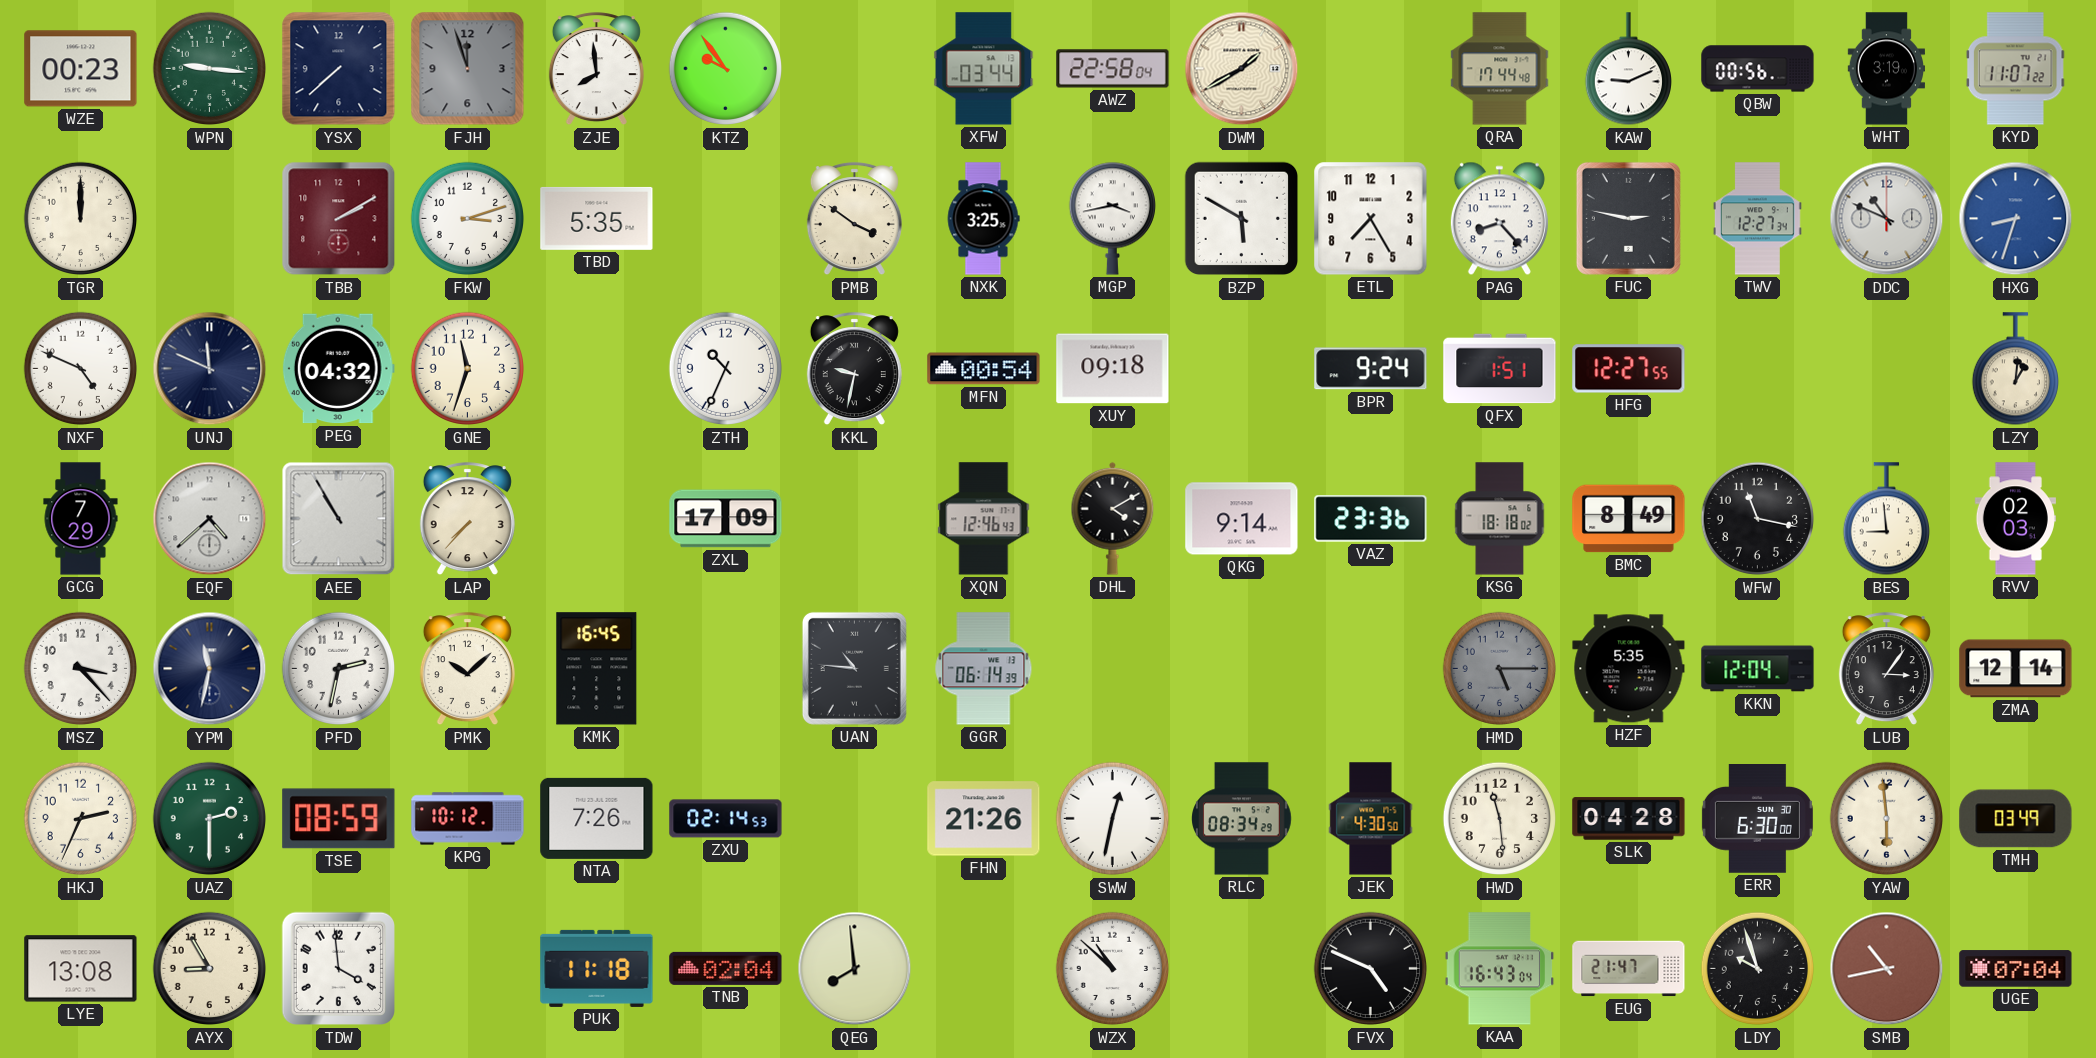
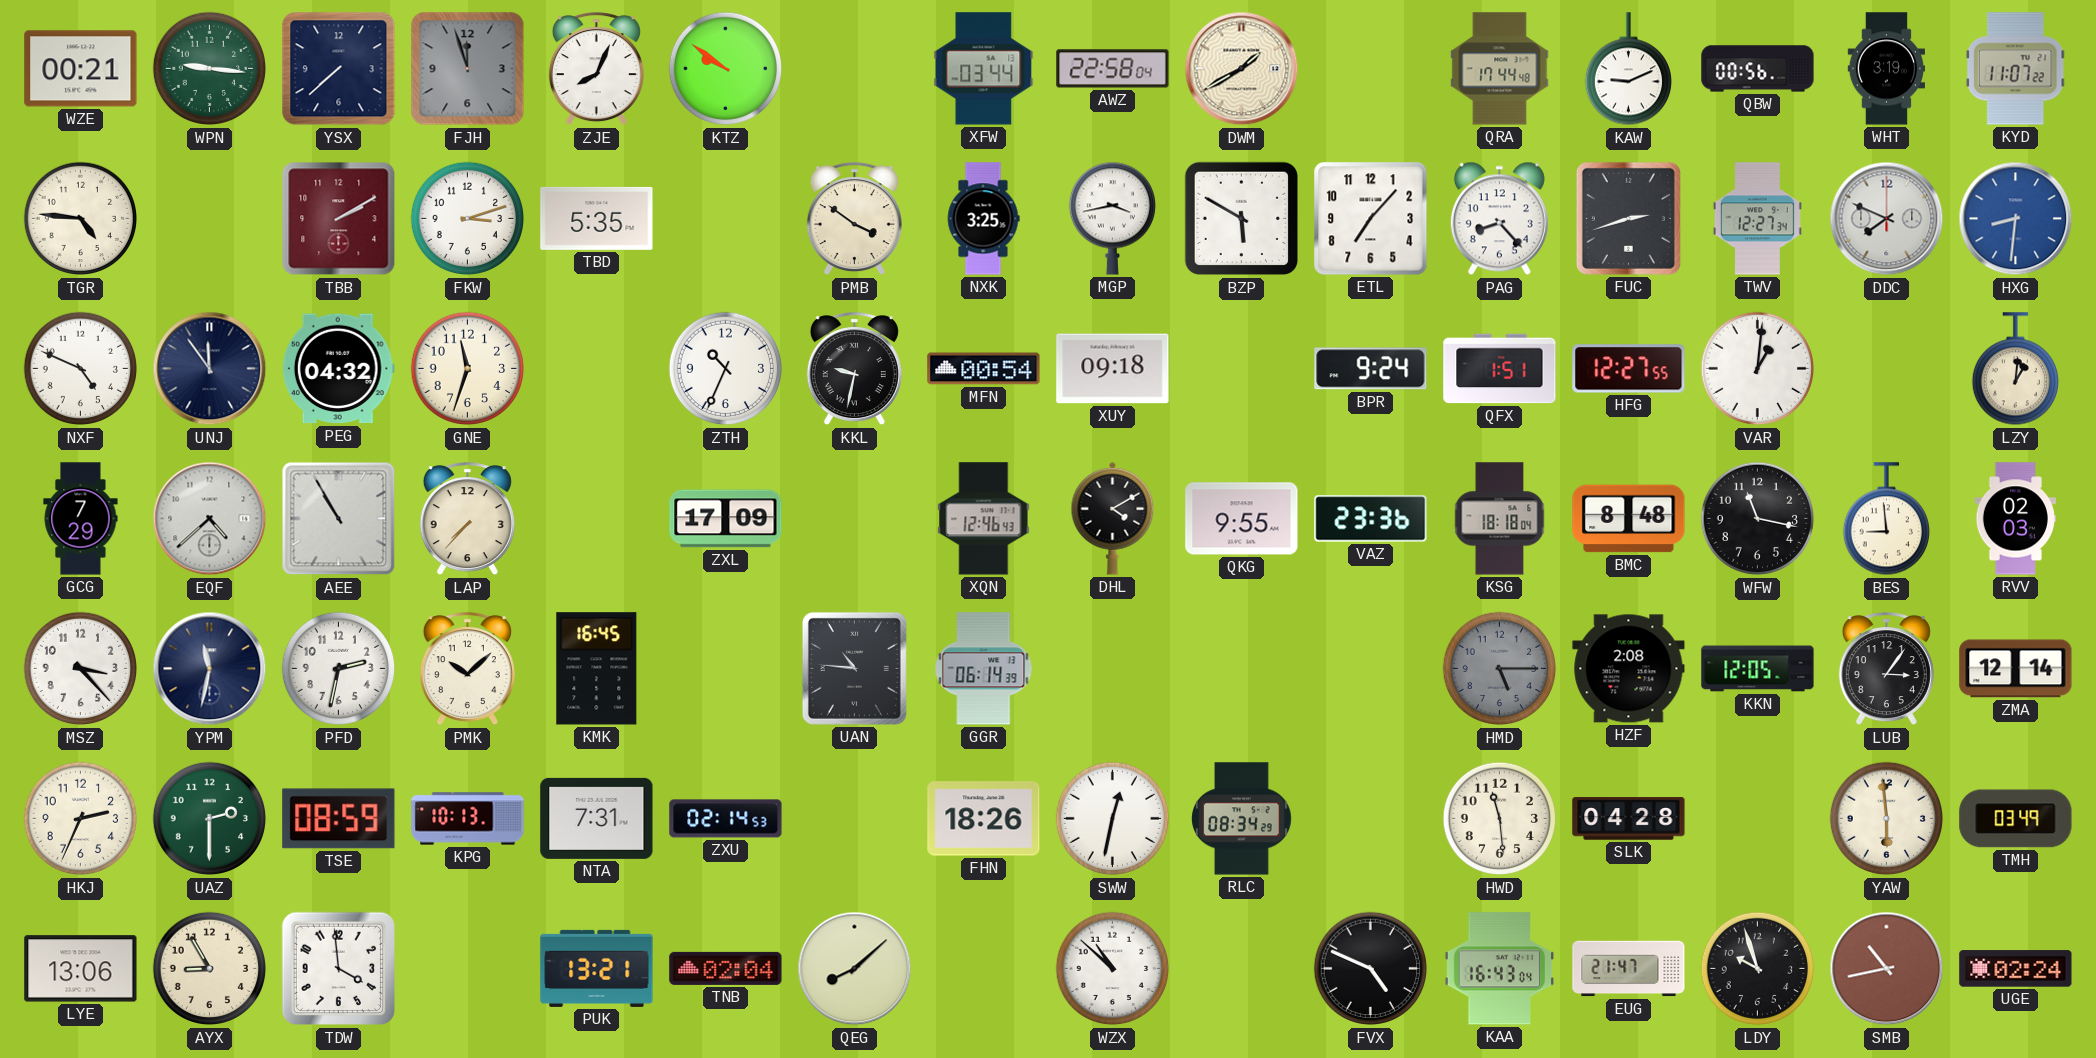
WZE: 00:23 -> 00:21
ZJE: 7:59 -> 8:04
KTZ: 9:54 -> 9:51
TGR: 12:00 -> 4:46
ETL: 7:25 -> 7:07
FUC: 2:47 -> 2:42
DDC: 10:49 -> 7:49
HXG: 8:33 -> 8:31
UNJ: 11:49 -> 11:54
VAR: none -> 1:01
QKG: 9:14 -> 9:55
KSG: 18:18:02 -> 18:18:04
BMC: 8:49 -> 8:48
HZF: 5:35 -> 2:08
KKN: 12:04 -> 12:05
KPG: 10:12 -> 10:13
NTA: 7:26 -> 7:31
FHN: 21:26 -> 18:26
JEK: 4:30 -> none
ERR: 6:30 -> none
LYE: 13:08 -> 13:06
PUK: 11:18 -> 13:21
QEG: 7:59 -> 8:08
UGE: 07:04 -> 02:24
